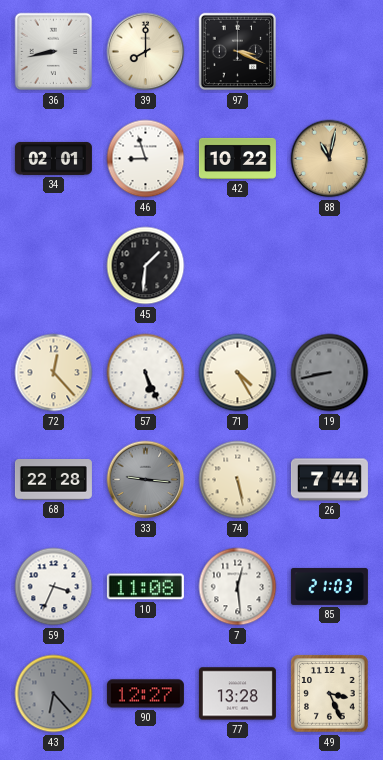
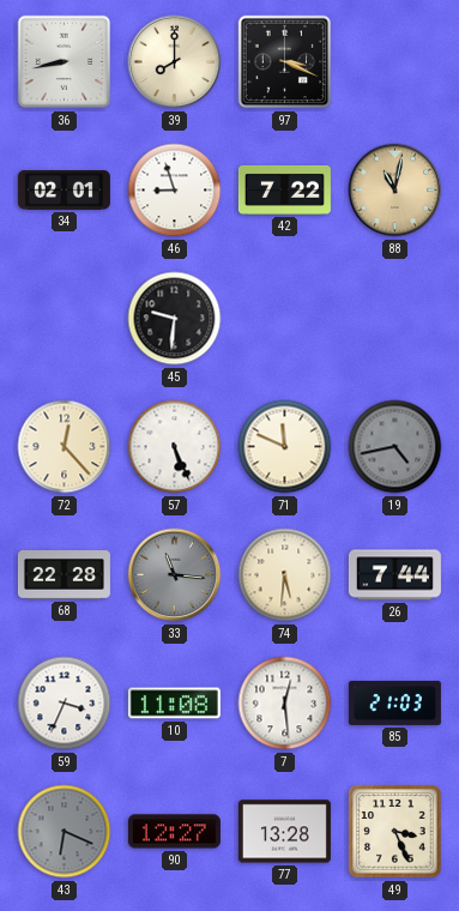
42: 10:22 -> 7:22
45: 1:31 -> 9:31
71: 4:25 -> 11:49
19: 8:43 -> 4:43
33: 9:16 -> 11:16
74: 5:28 -> 5:31
43: 6:23 -> 6:19
